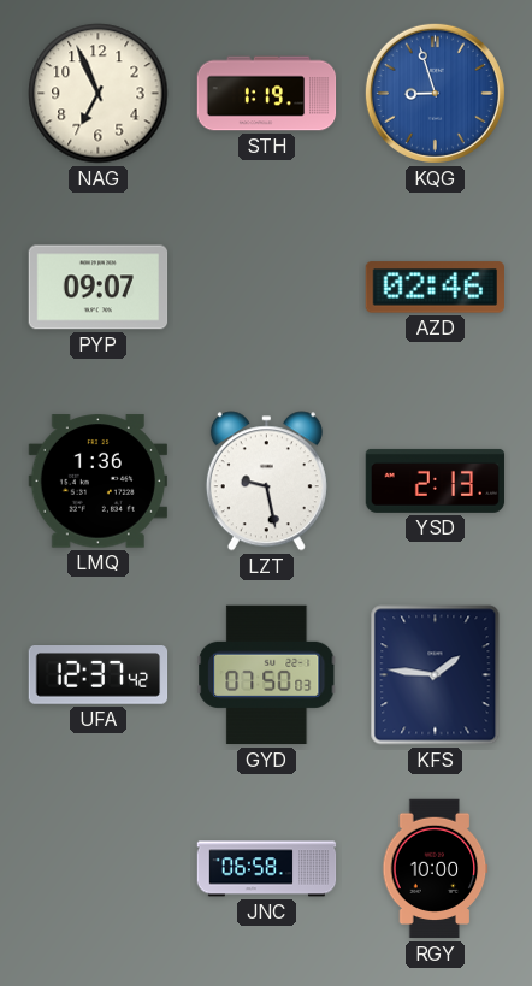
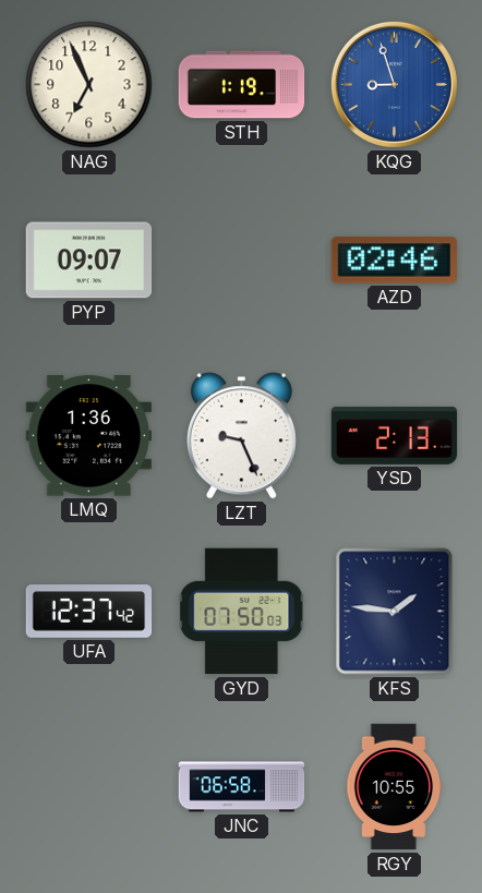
LZT: 9:28 -> 9:26
RGY: 10:00 -> 10:55
